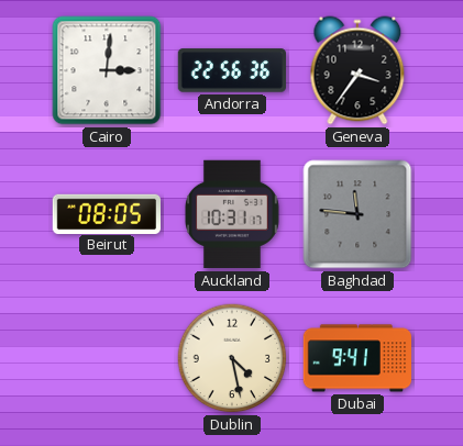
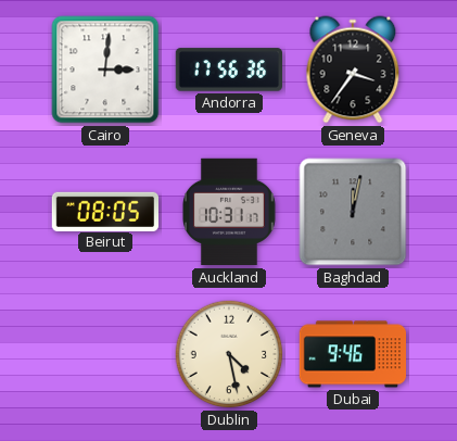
Andorra: 22:56 -> 17:56
Baghdad: 11:46 -> 12:02
Dubai: 9:41 -> 9:46
